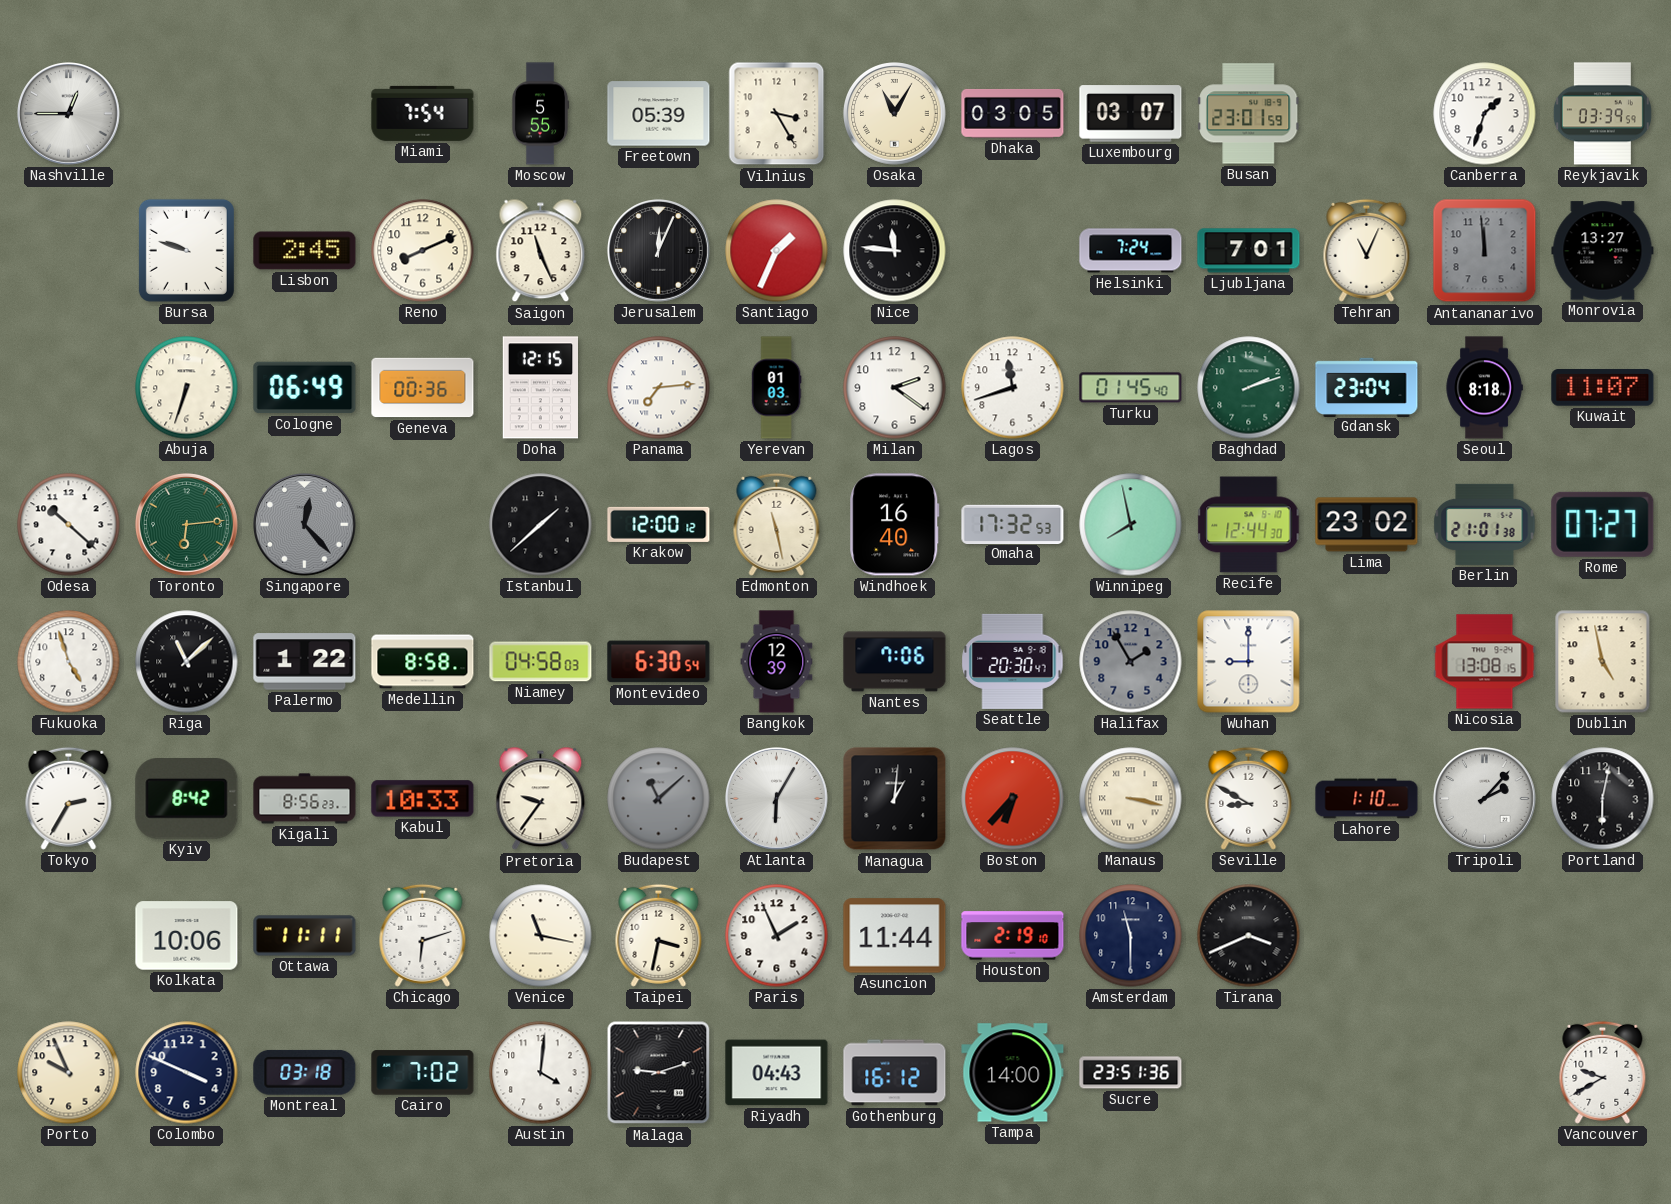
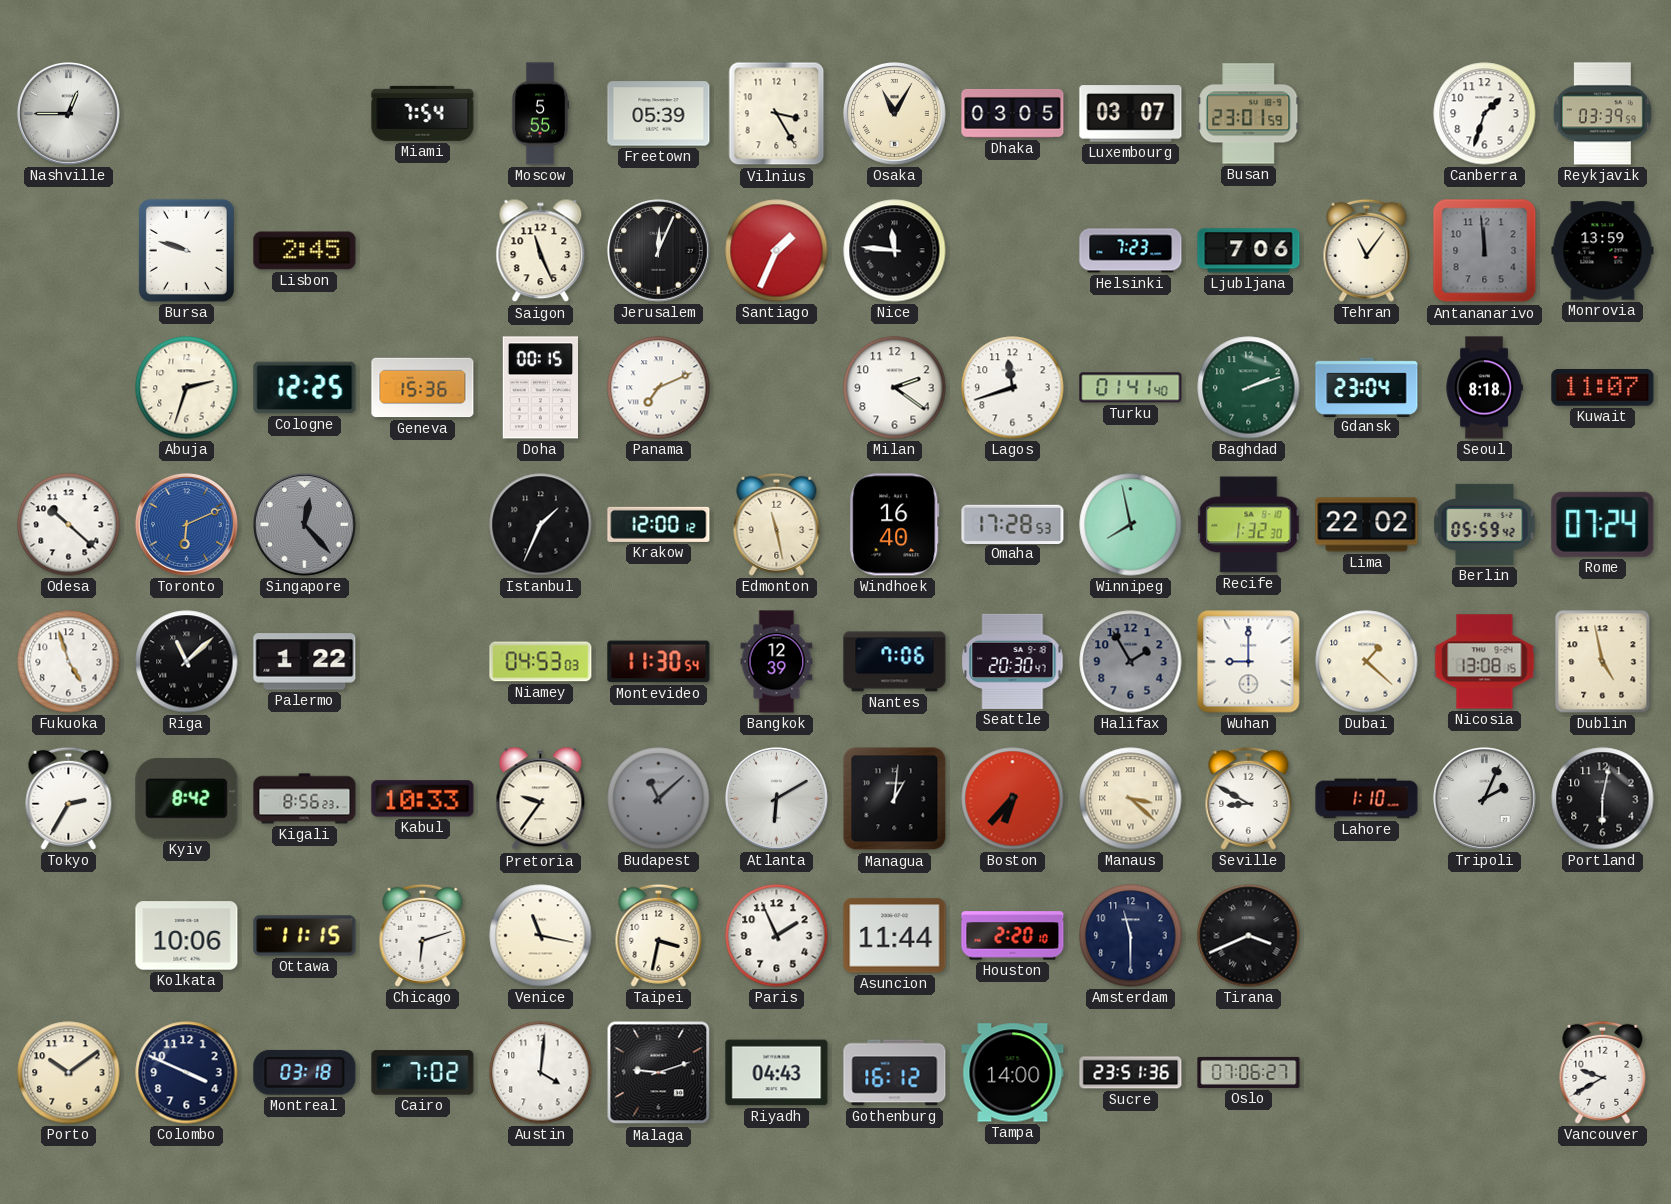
Reno: 8:11 -> none
Helsinki: 7:24 -> 7:23
Ljubljana: 7:01 -> 7:06
Tehran: 11:04 -> 11:06
Monrovia: 13:27 -> 13:59
Abuja: 6:33 -> 2:33
Cologne: 06:49 -> 12:25
Geneva: 00:36 -> 15:36
Doha: 12:15 -> 00:15
Panama: 7:14 -> 7:11
Yerevan: 01:03 -> none
Turku: 01:45 -> 01:41
Toronto: 6:14 -> 6:11
Toronto dial: green -> blue
Istanbul: 1:38 -> 1:34
Omaha: 17:32 -> 17:28
Recife: 12:44 -> 1:32
Lima: 23:02 -> 22:02
Berlin: 21:01 -> 05:59
Rome: 07:27 -> 07:24
Medellin: 8:58 -> none
Niamey: 04:58 -> 04:53
Montevideo: 6:30 -> 11:30
Dubai: none -> 1:22
Atlanta: 6:05 -> 6:10
Manaus: 3:17 -> 3:22
Tripoli: 2:07 -> 2:04
Ottawa: 11:11 -> 11:15
Houston: 2:19 -> 2:20
Porto: 9:56 -> 10:09
Oslo: none -> 07:06
